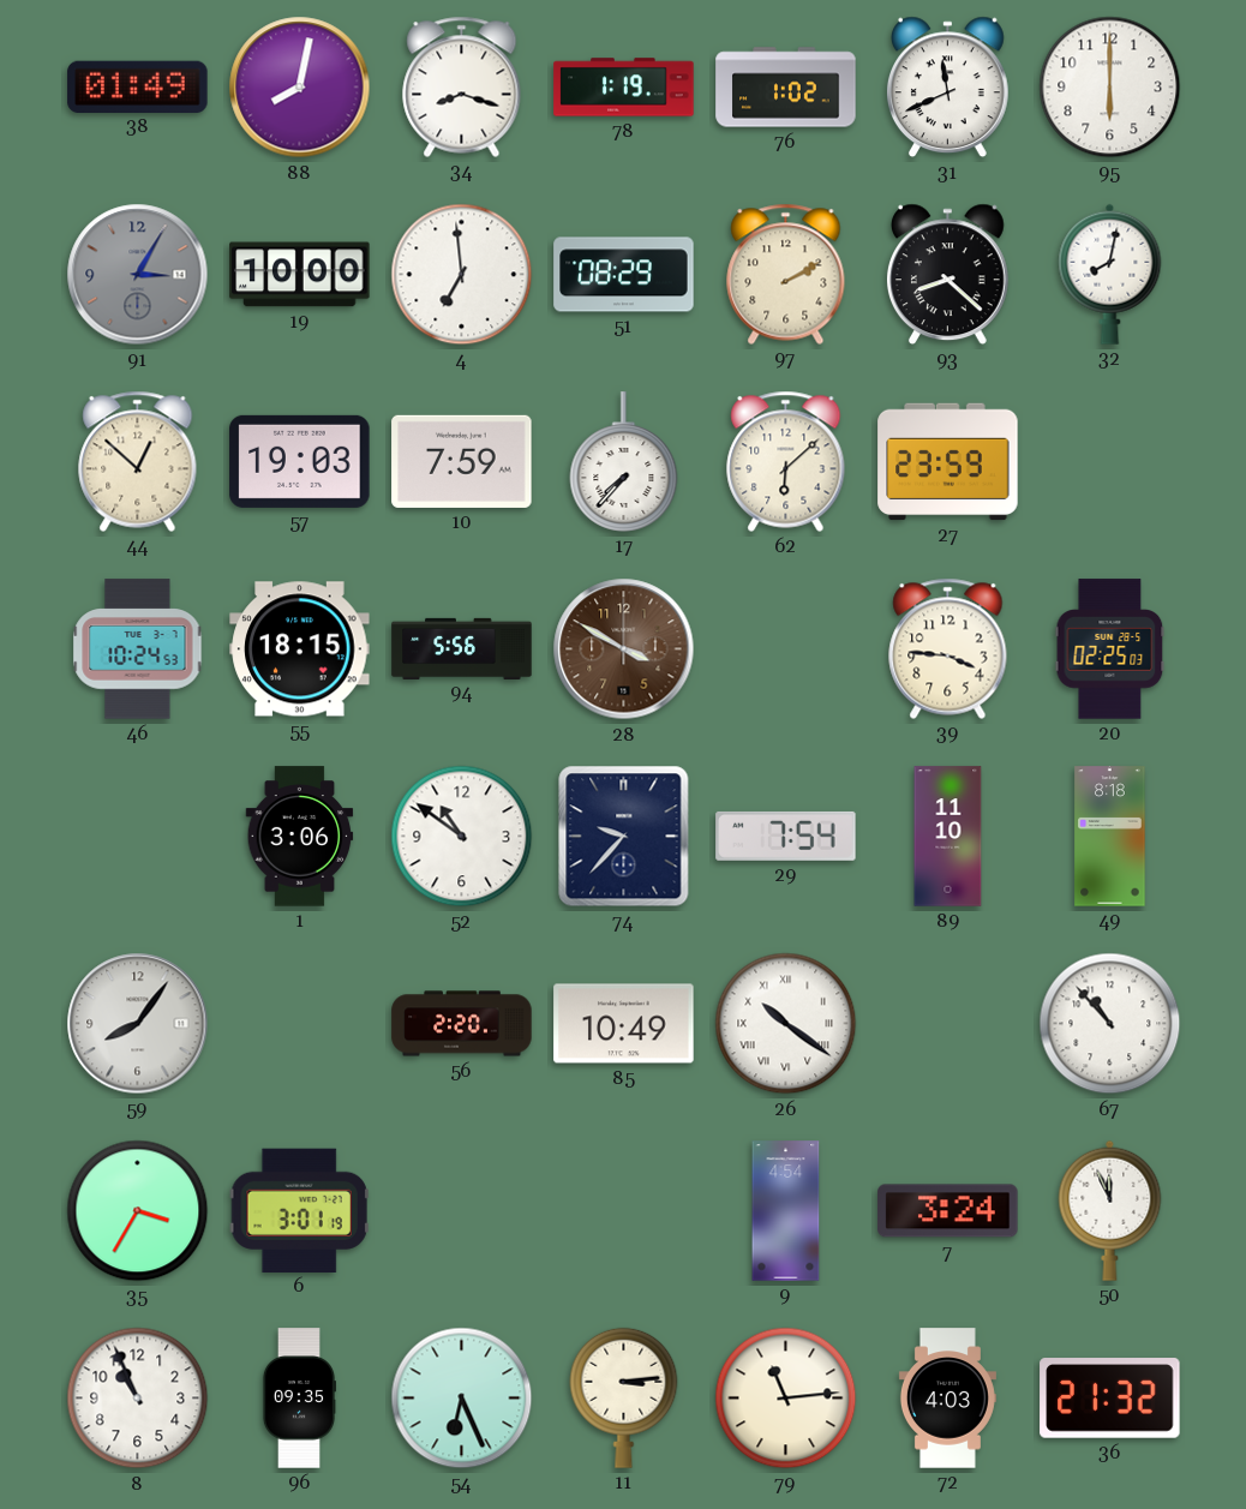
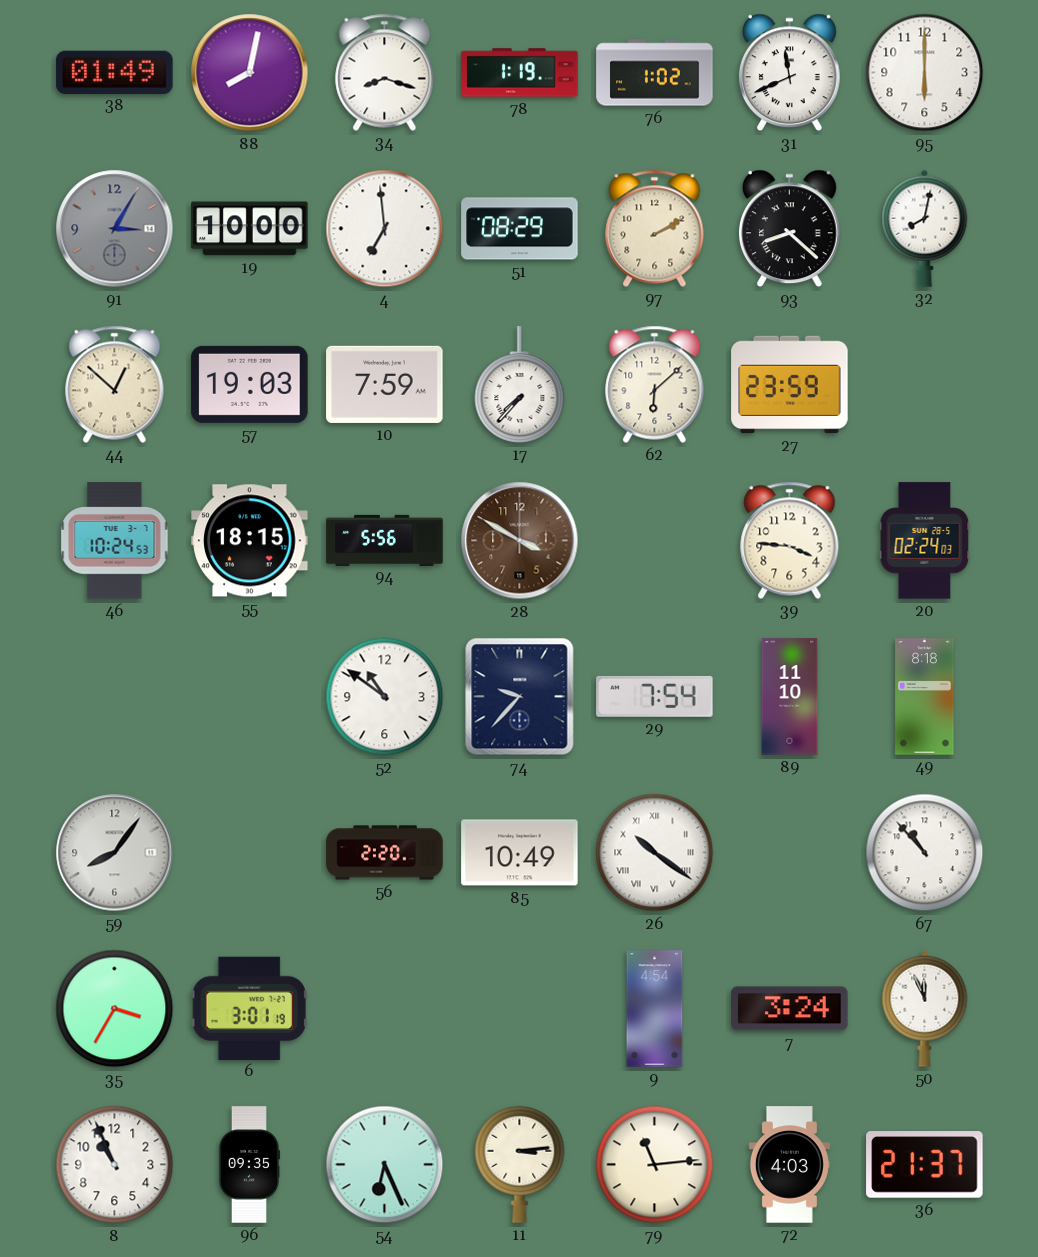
20: 02:25 -> 02:24
1: 3:06 -> none
36: 21:32 -> 21:37
